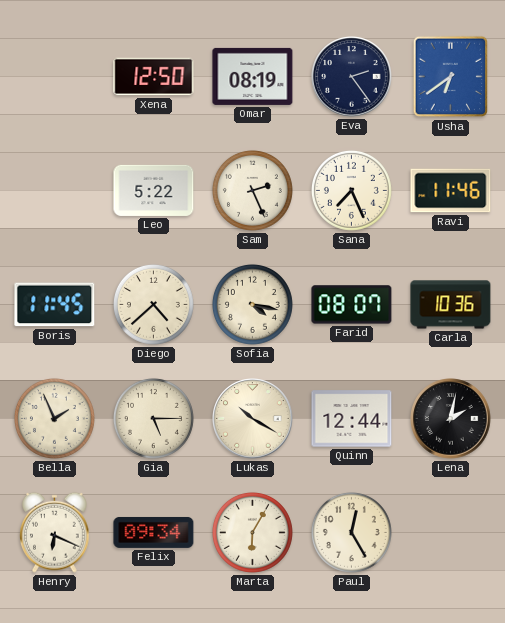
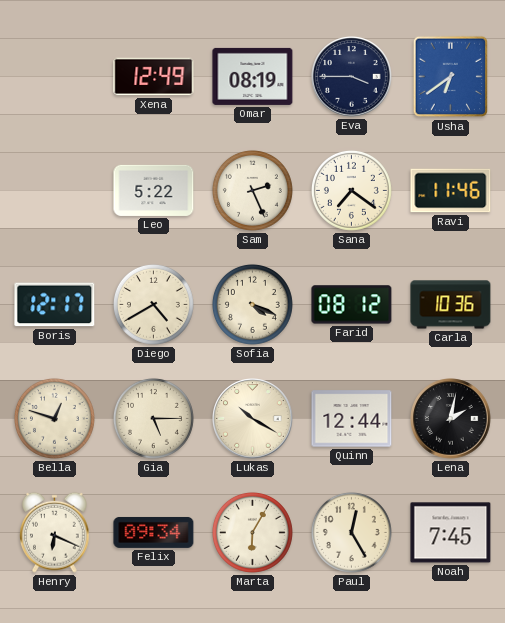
Xena: 12:50 -> 12:49
Eva: 2:24 -> 3:45
Sana: 7:26 -> 7:21
Boris: 11:45 -> 12:17
Diego: 4:38 -> 4:40
Sofia: 4:17 -> 4:19
Farid: 08:07 -> 08:12
Bella: 1:56 -> 12:48
Noah: none -> 7:45
